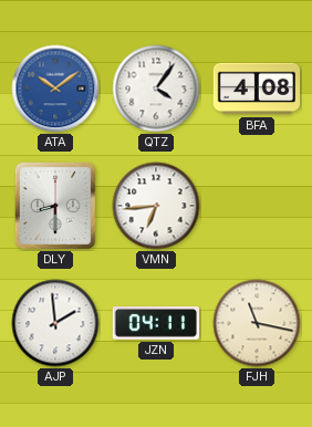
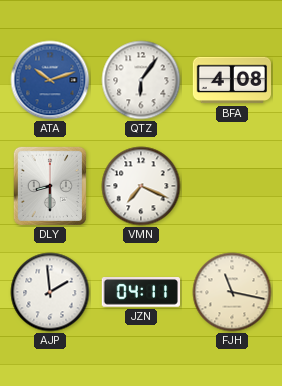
ATA: 10:09 -> 10:12
QTZ: 4:06 -> 6:06
VMN: 6:44 -> 7:19
